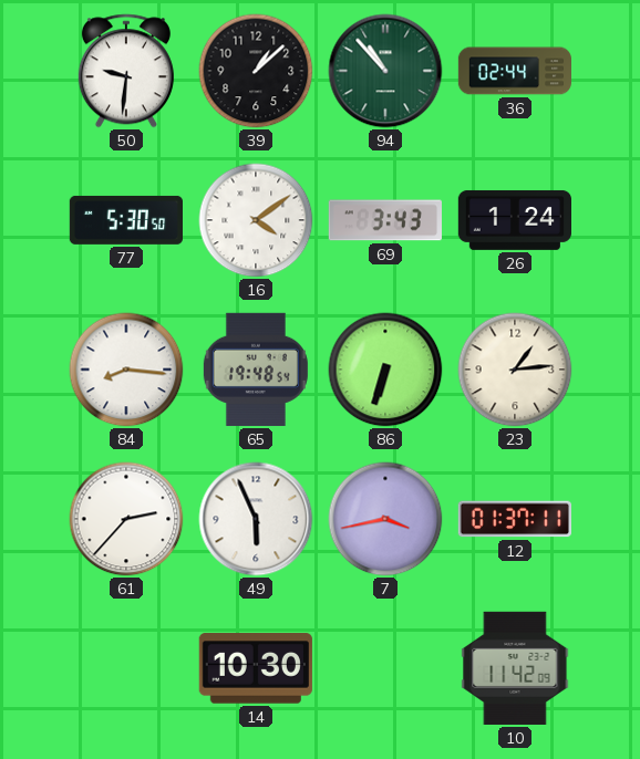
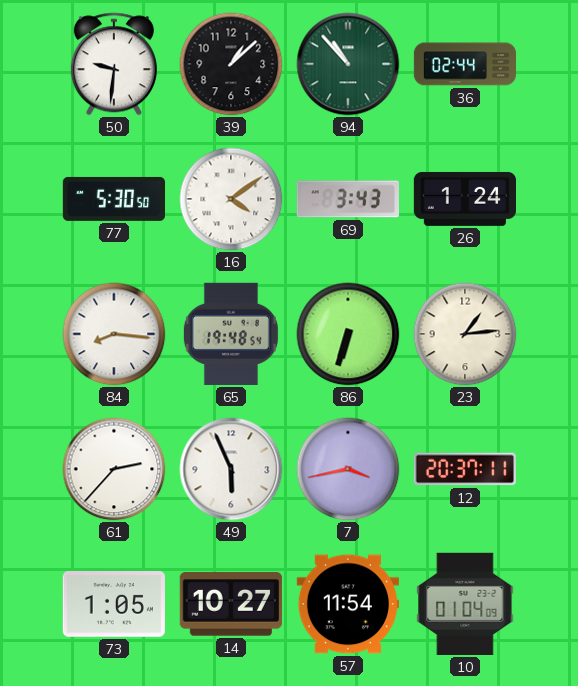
12: 01:37 -> 20:37
73: none -> 1:05
14: 10:30 -> 10:27
57: none -> 11:54
10: 11:42 -> 01:04
